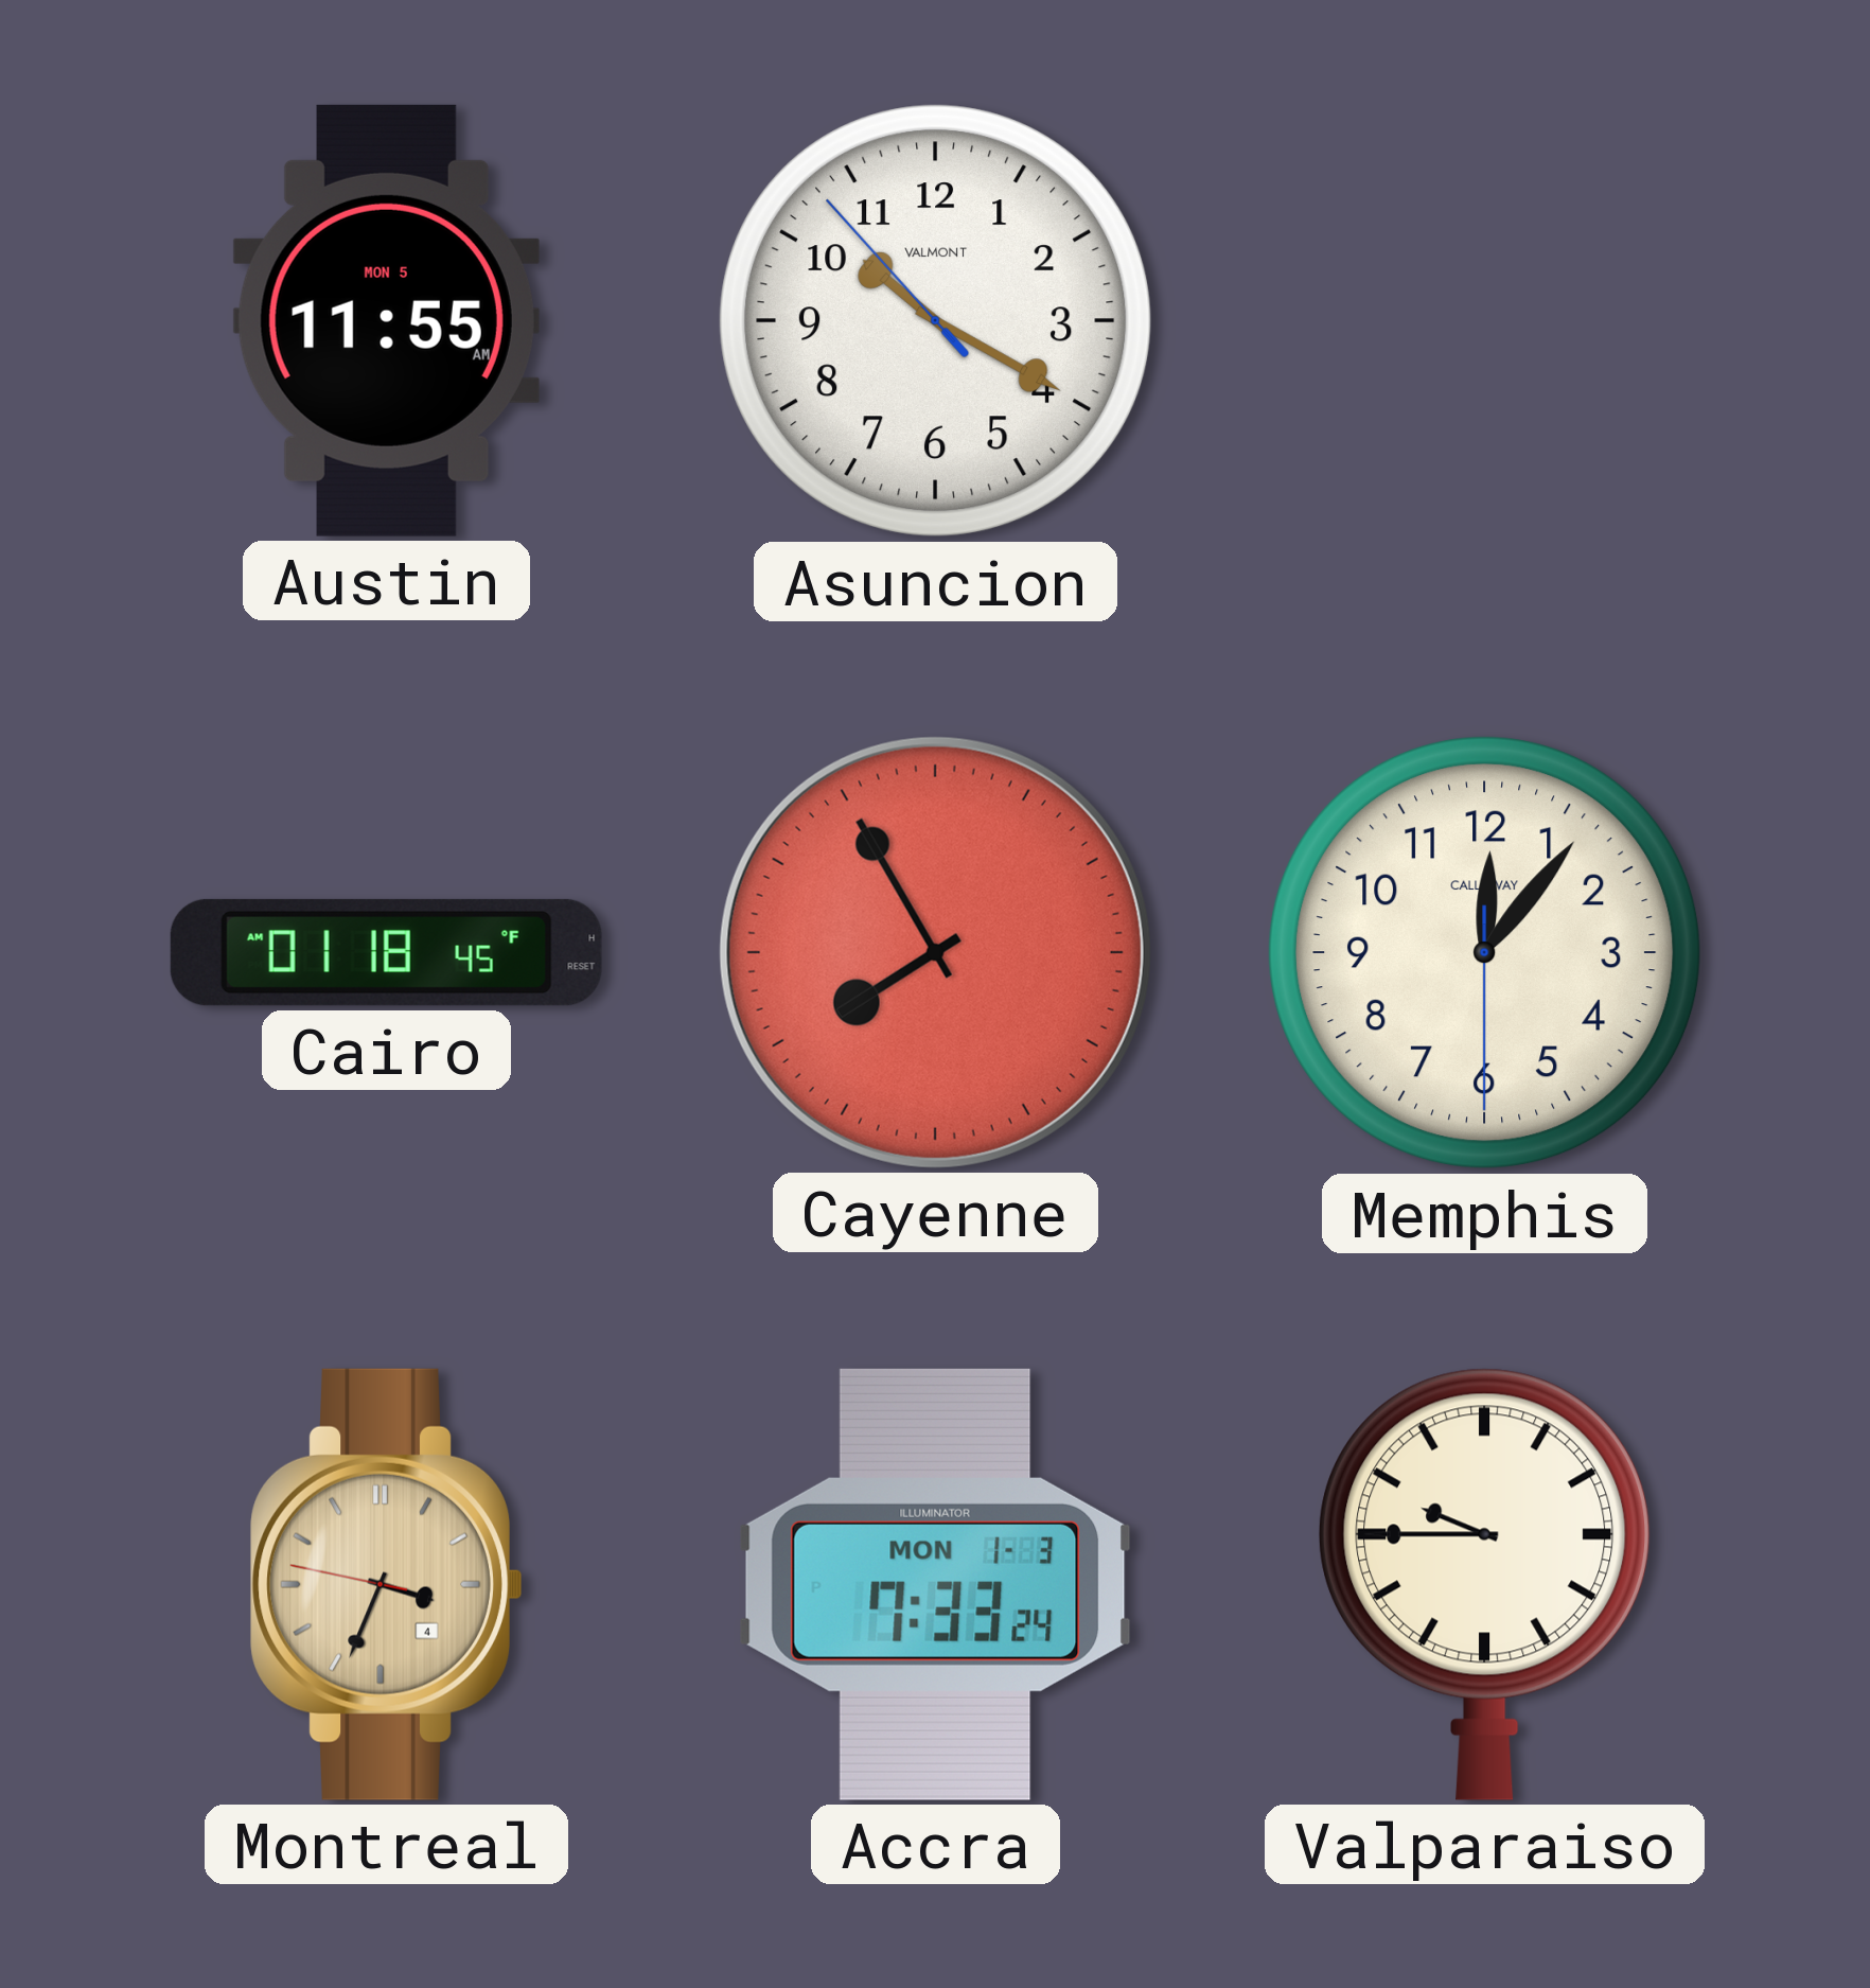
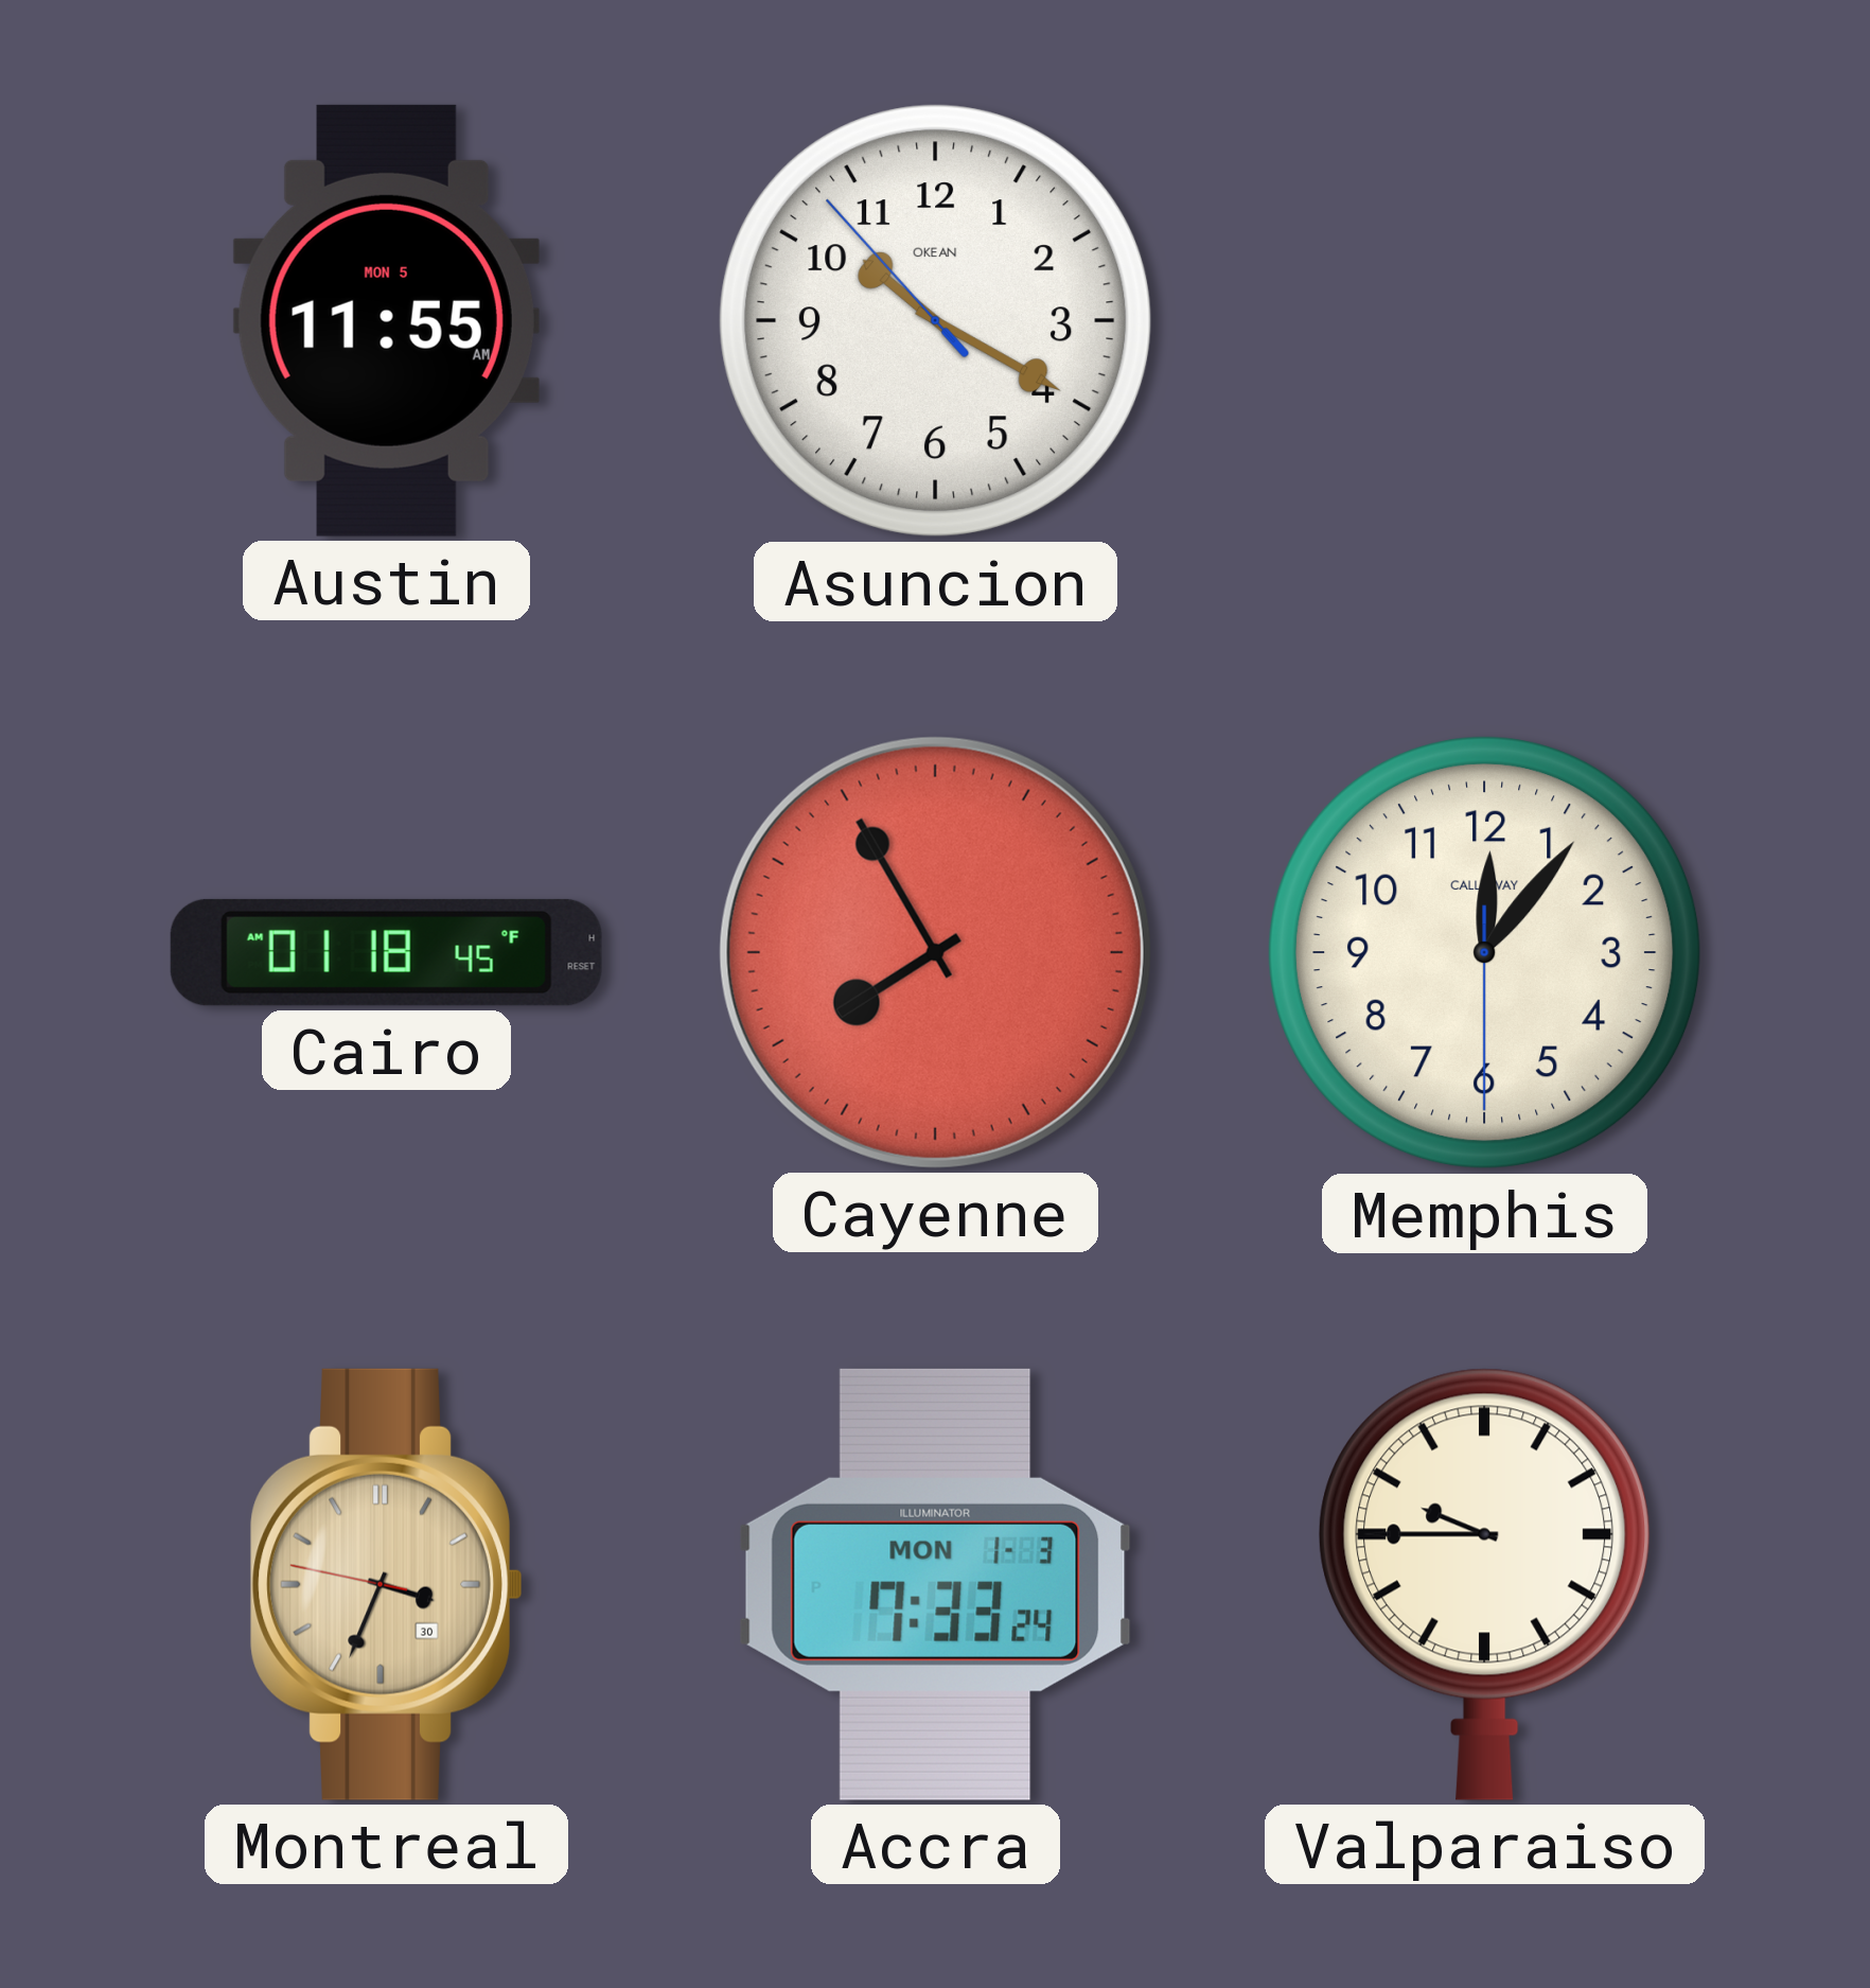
Asuncion brand: VALMONT -> OKEAN
Montreal date: 4 -> 30
